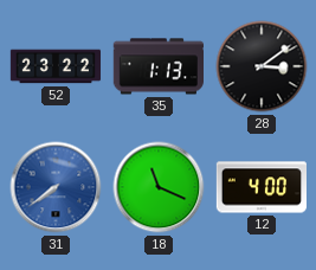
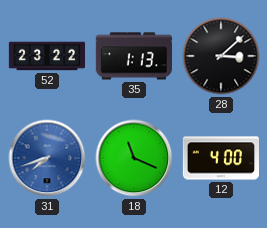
28: 3:09 -> 3:08
31: 7:39 -> 7:42
